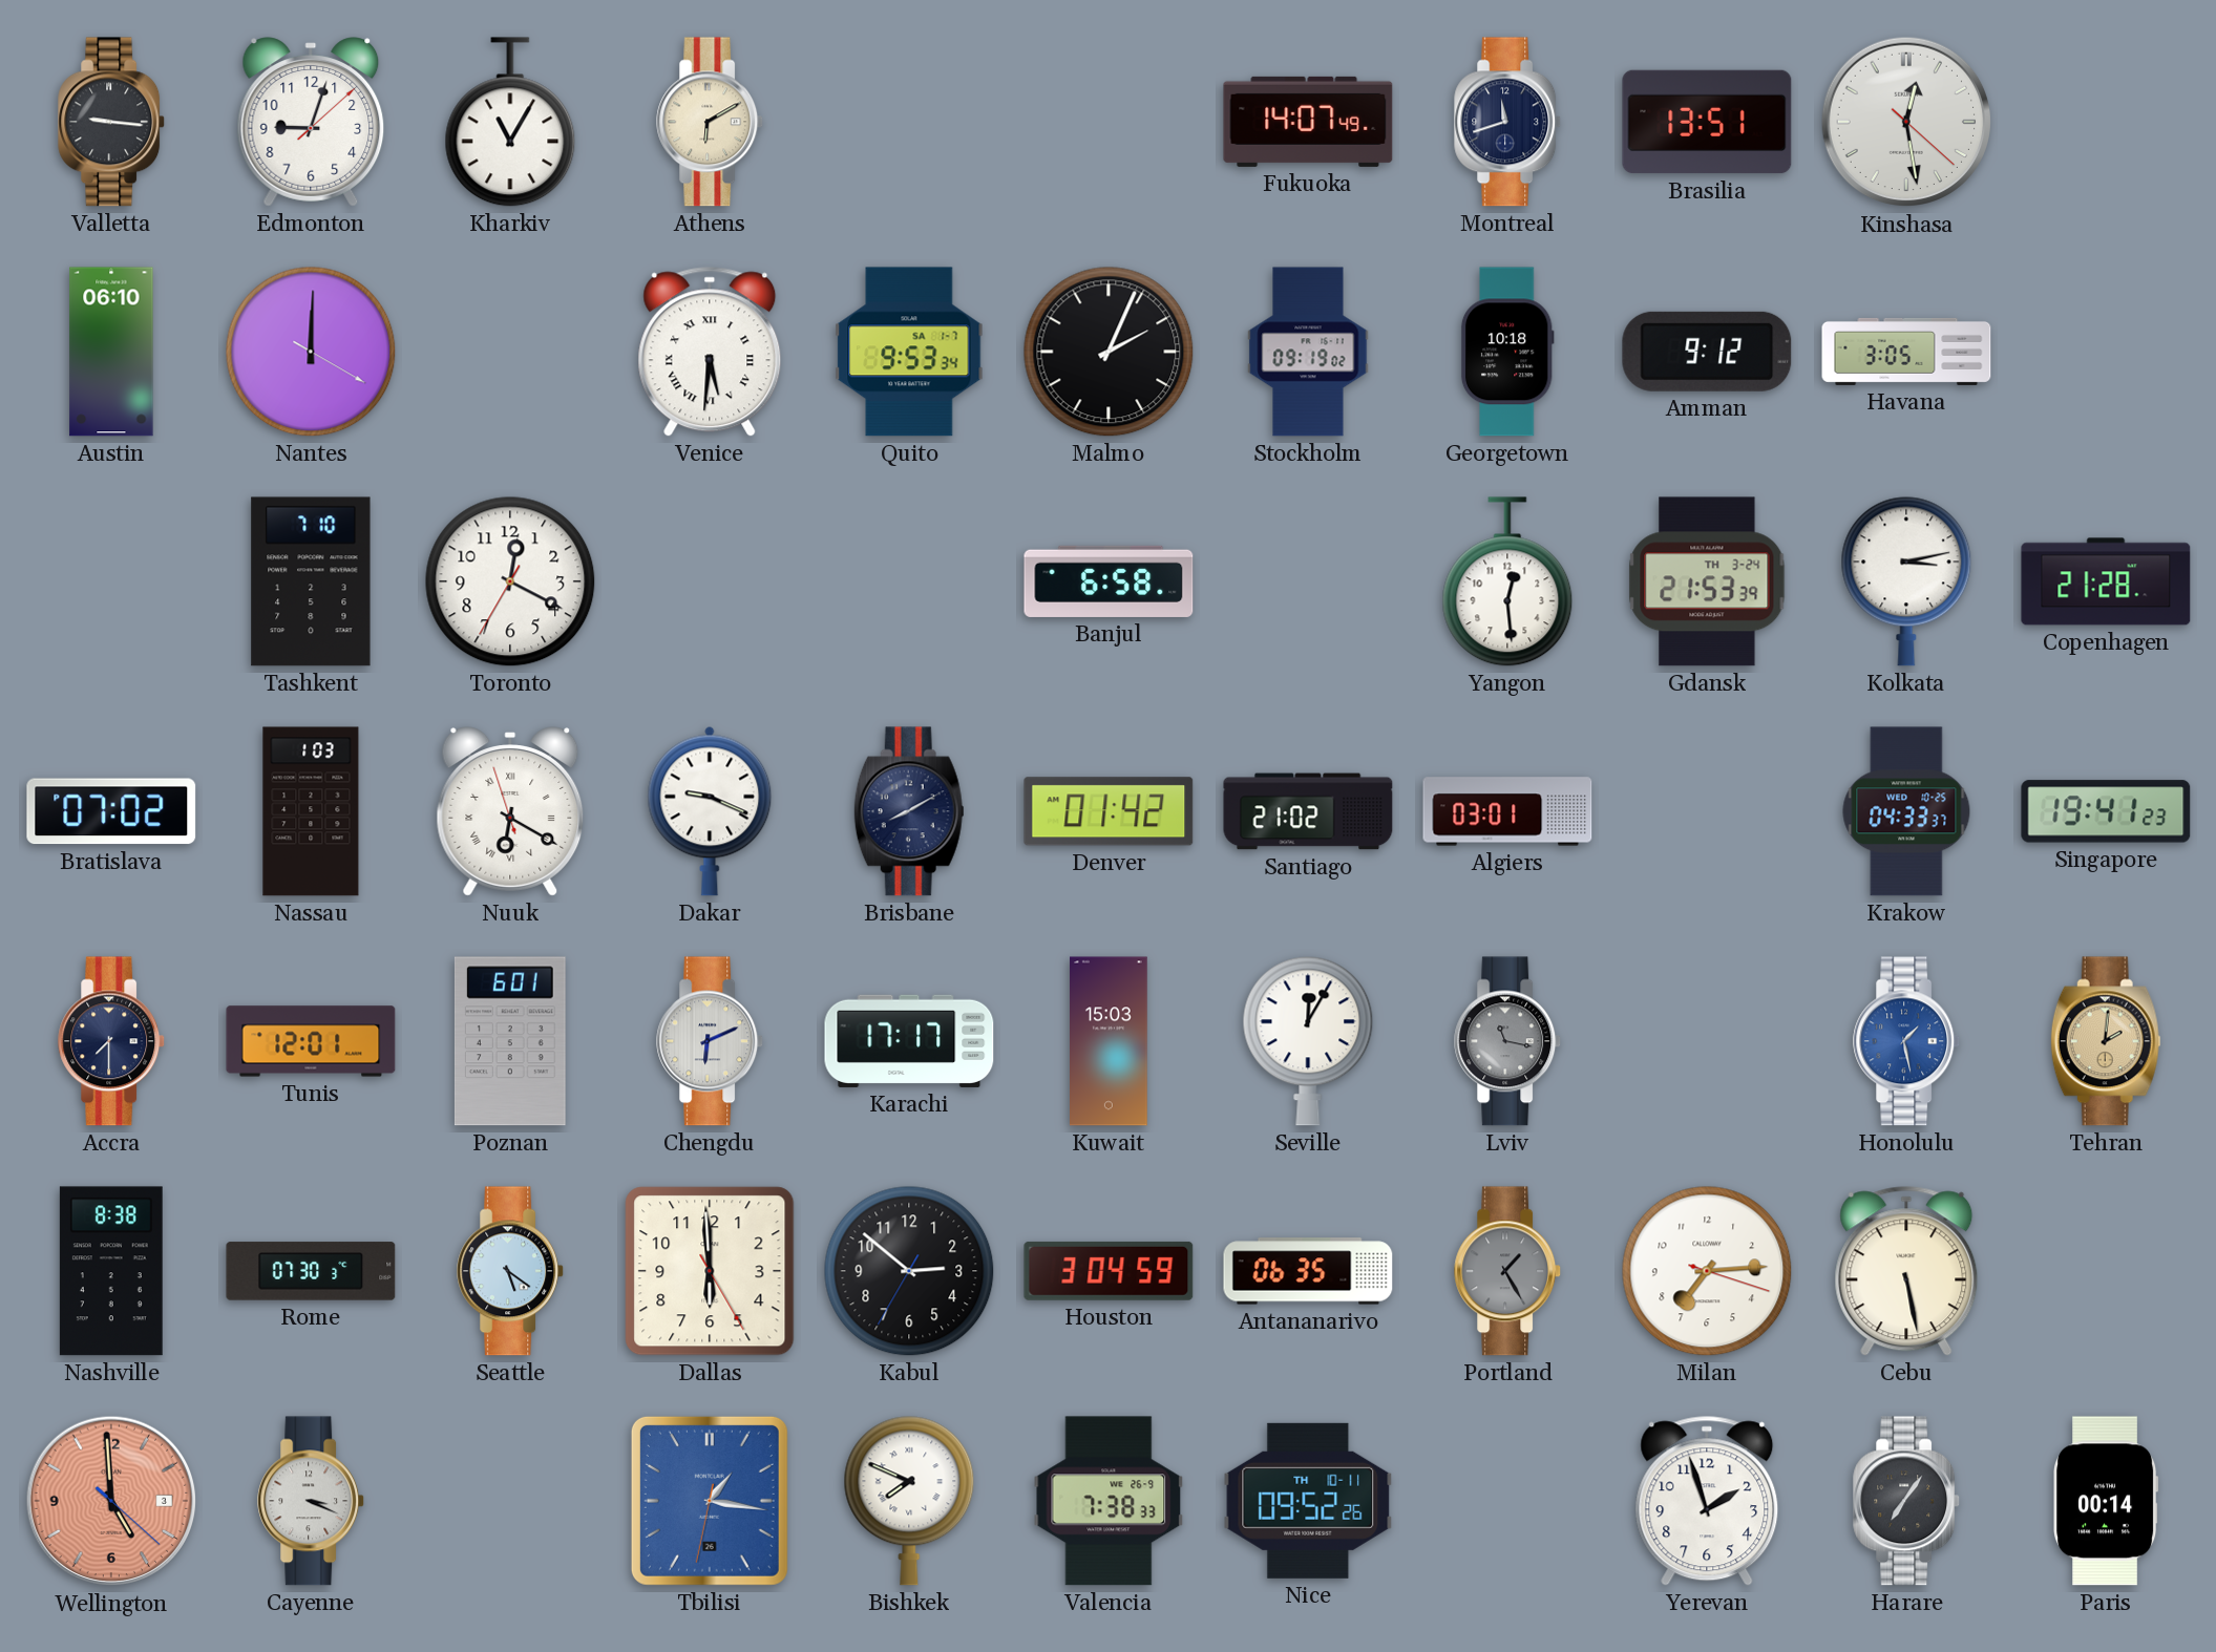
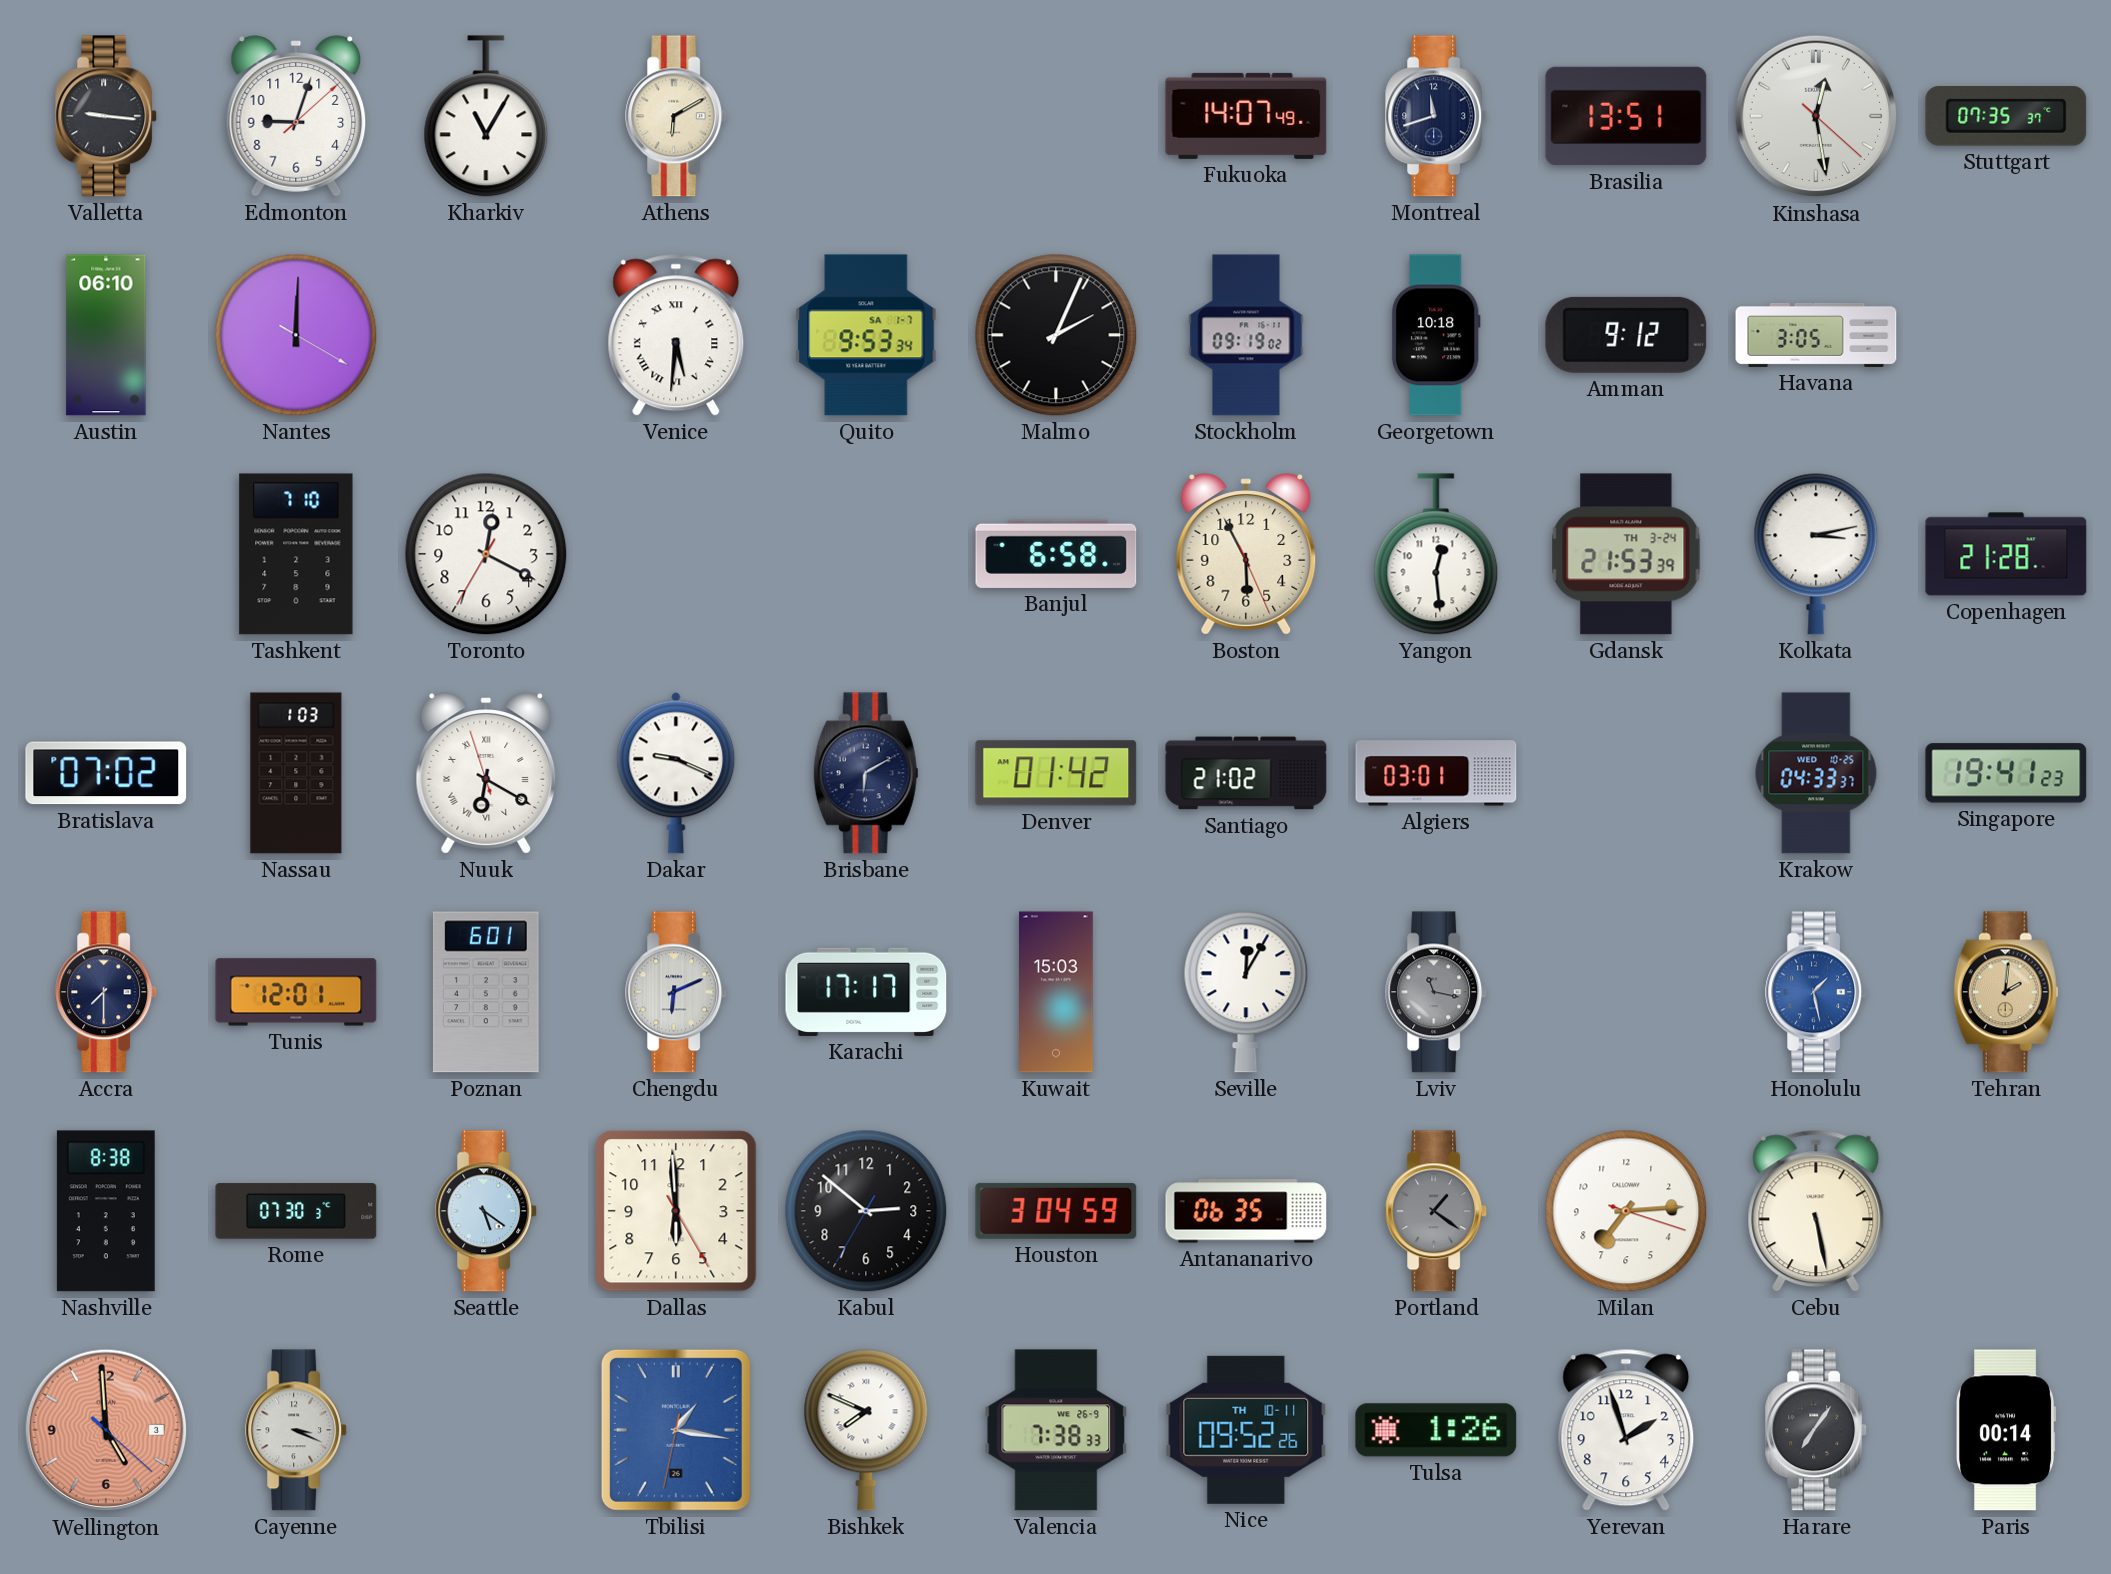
Stuttgart: none -> 07:35
Boston: none -> 5:55
Brisbane: 8:10 -> 6:10
Portland: 1:25 -> 1:21
Tulsa: none -> 1:26
